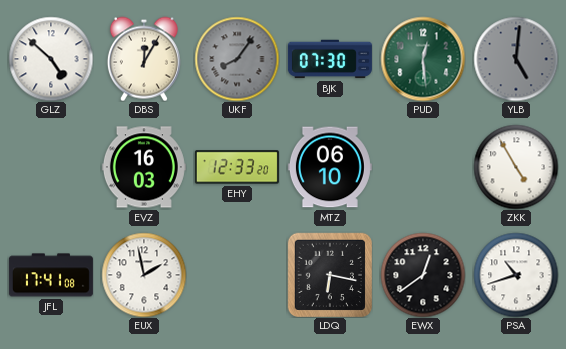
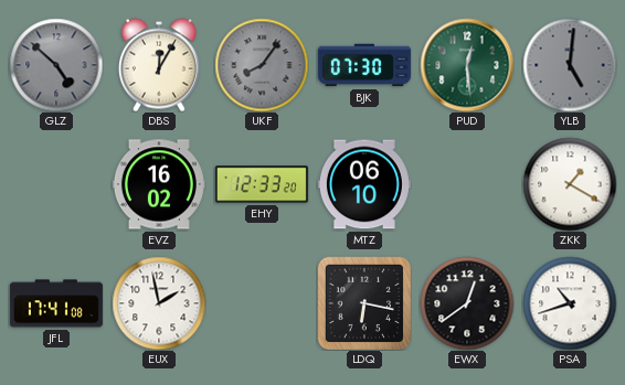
GLZ dial: white -> grey
EVZ: 16:03 -> 16:02
ZKK: 4:55 -> 1:20
